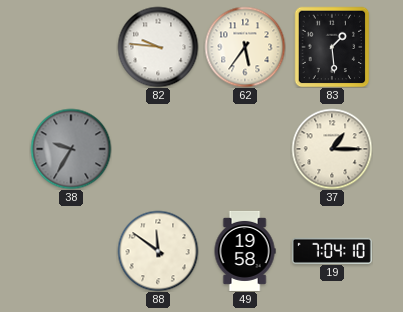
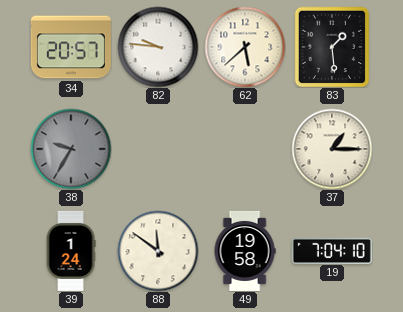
34: none -> 20:57
62: 5:36 -> 5:38
39: none -> 1:24
